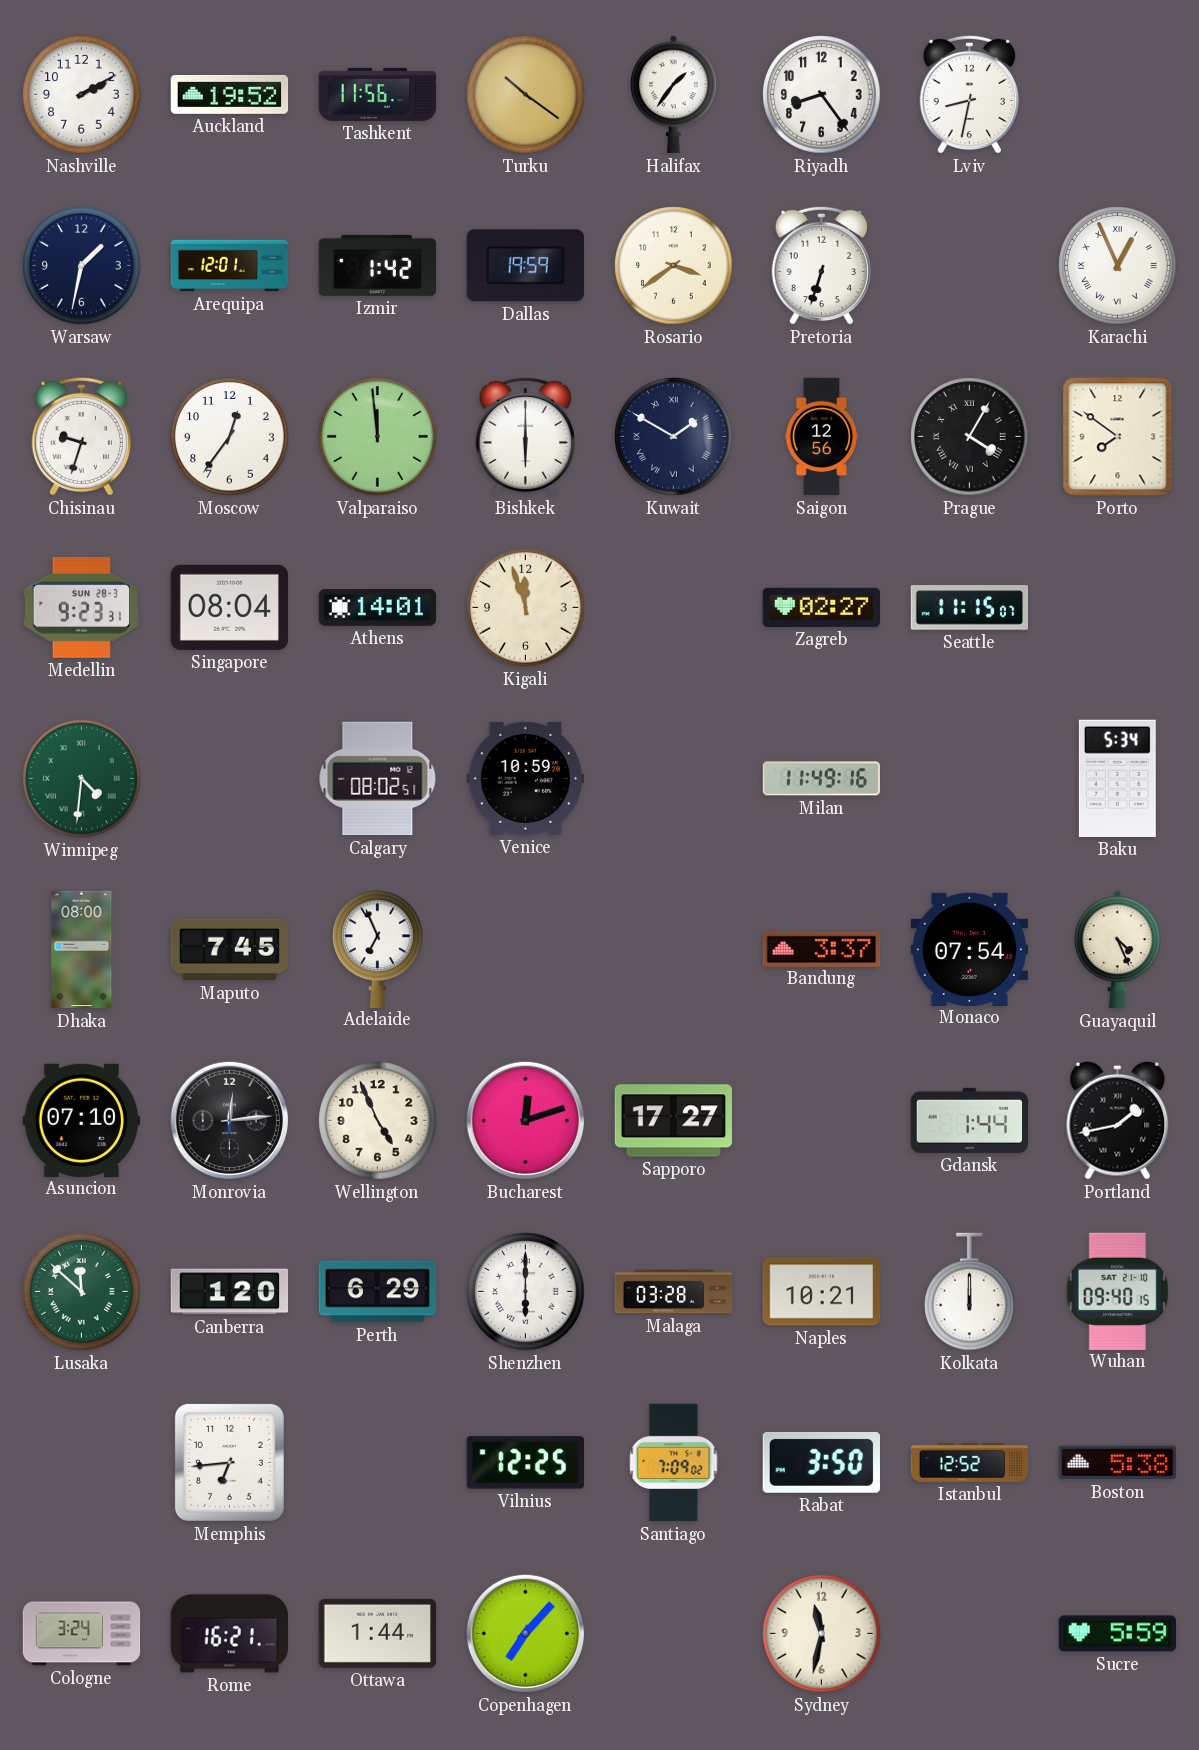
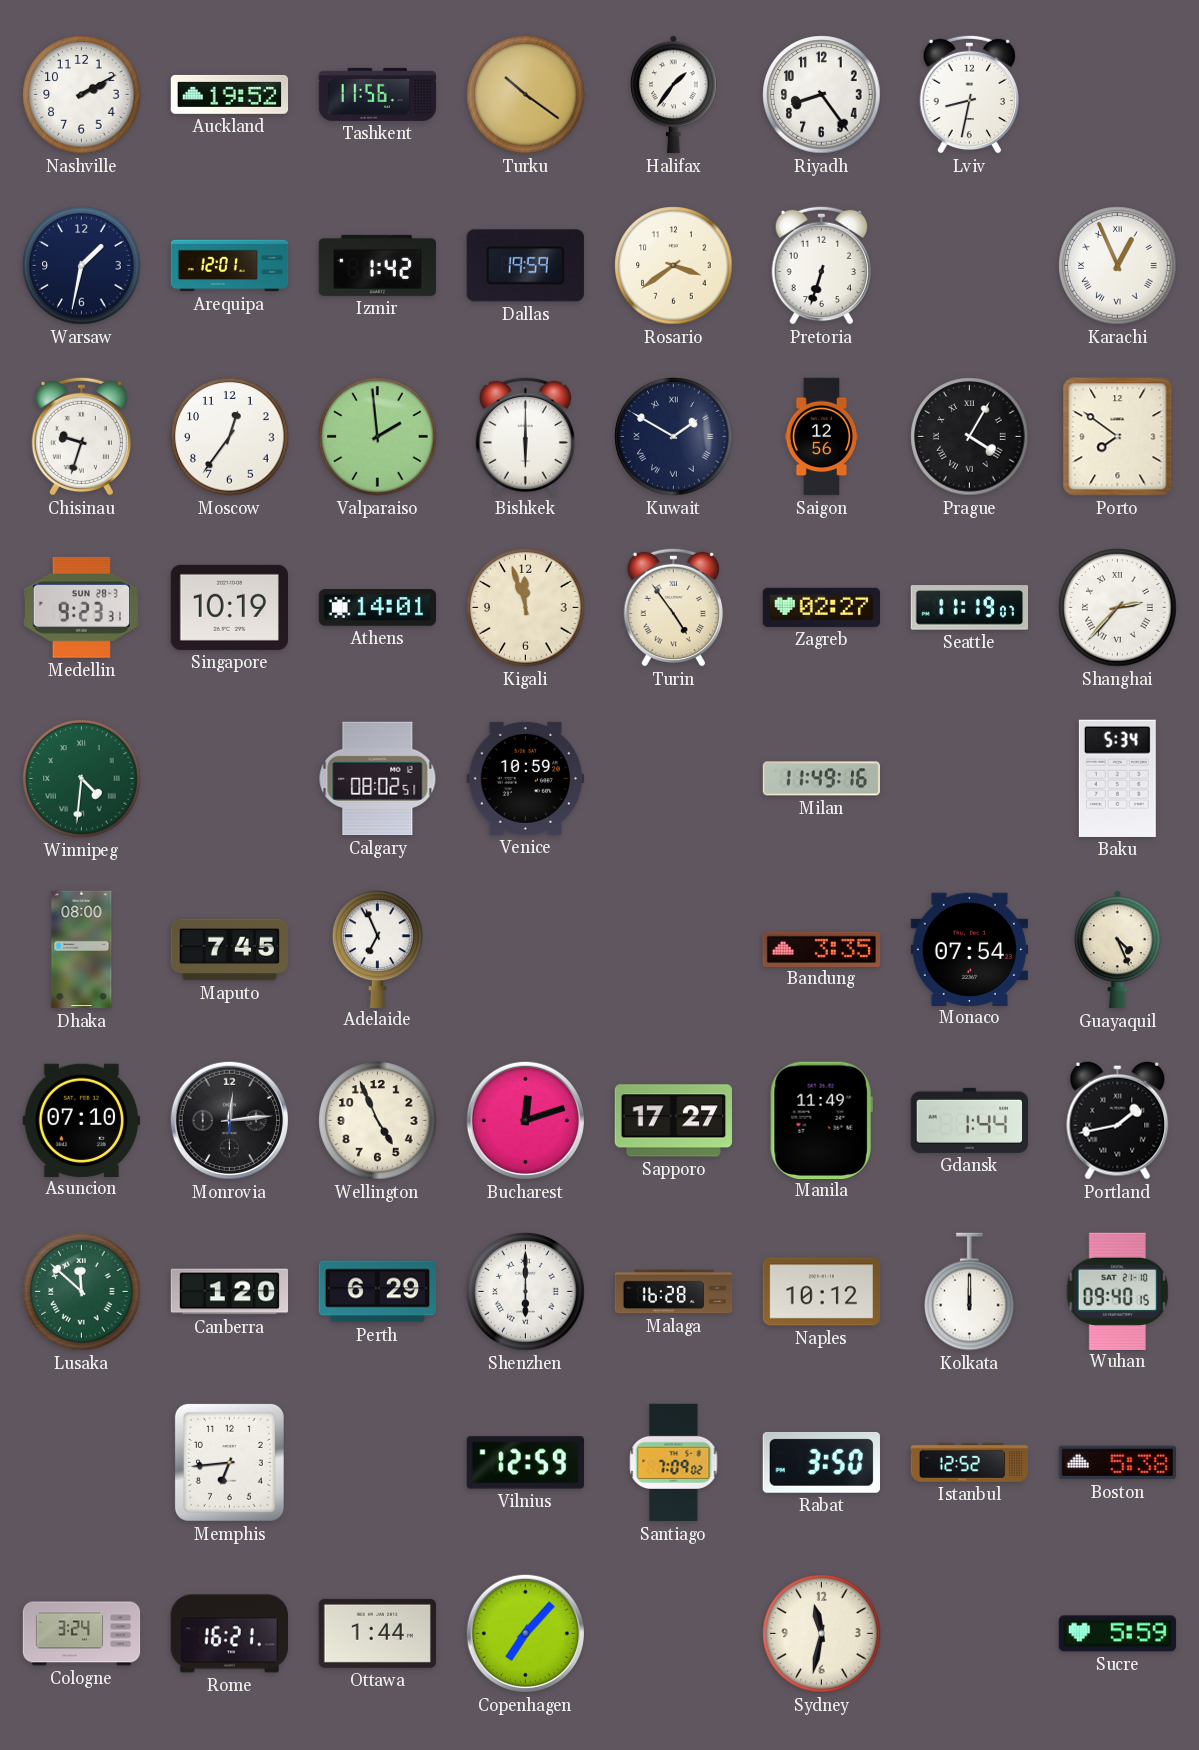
Valparaiso: 11:59 -> 1:59
Singapore: 08:04 -> 10:19
Turin: none -> 4:54
Seattle: 11:15 -> 11:19
Shanghai: none -> 2:37
Bandung: 3:37 -> 3:35
Manila: none -> 11:49
Malaga: 03:28 -> 16:28
Naples: 10:21 -> 10:12
Vilnius: 12:25 -> 12:59
